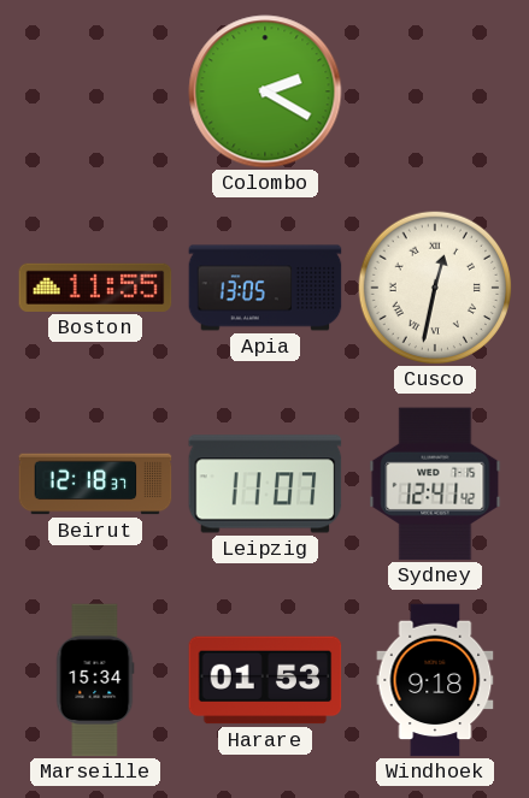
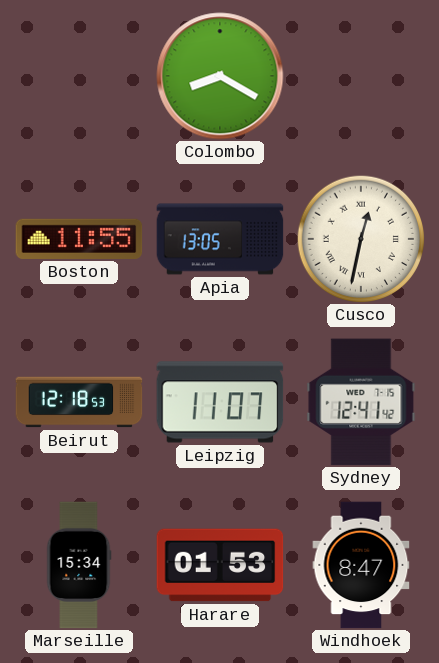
Colombo: 2:20 -> 8:20
Beirut: 12:18:37 -> 12:18:53
Windhoek: 9:18 -> 8:47
